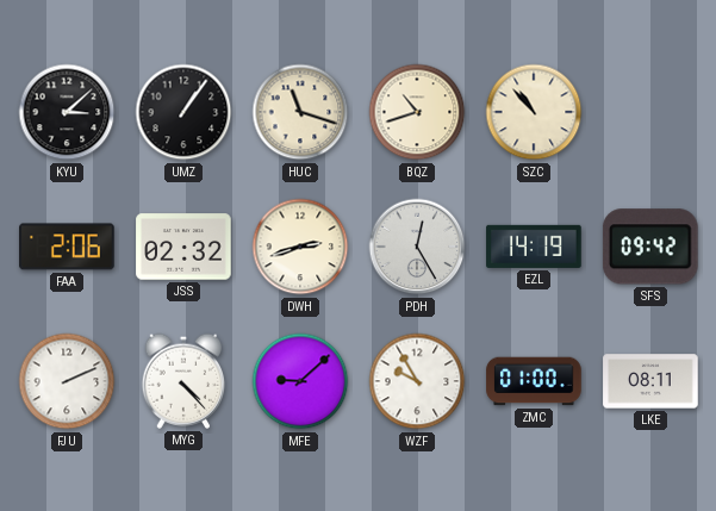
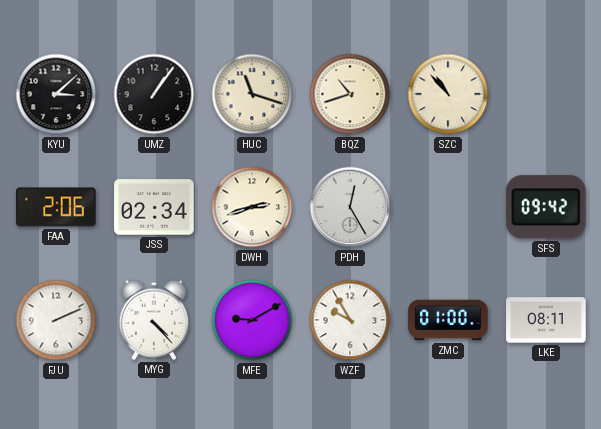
JSS: 02:32 -> 02:34
EZL: 14:19 -> none
MFE: 9:08 -> 9:10
